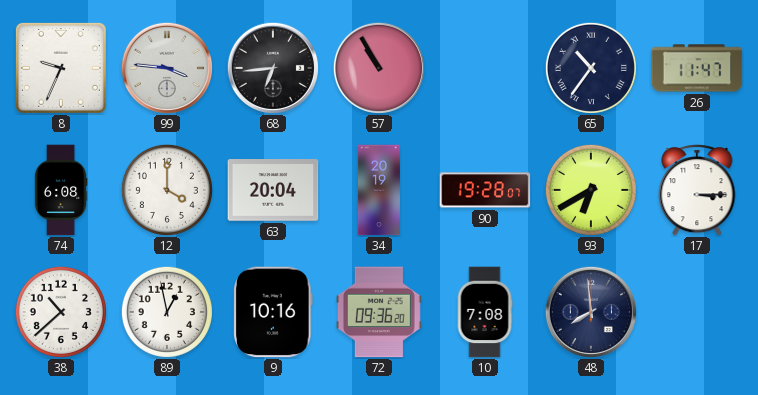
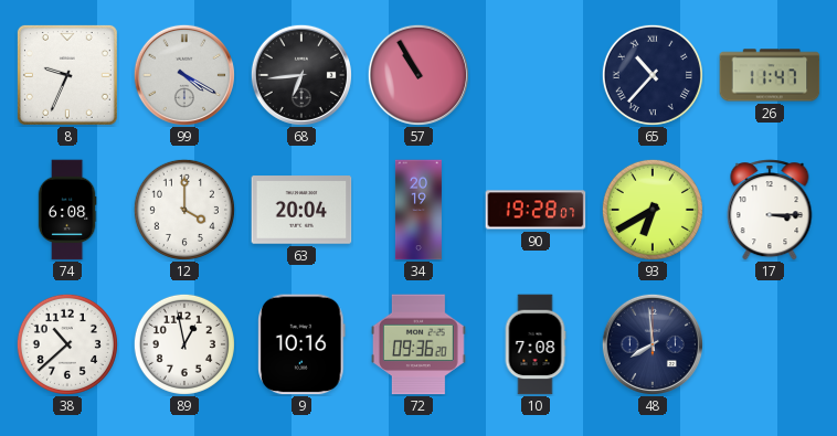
99: 3:46 -> 4:20
65: 10:36 -> 10:37
